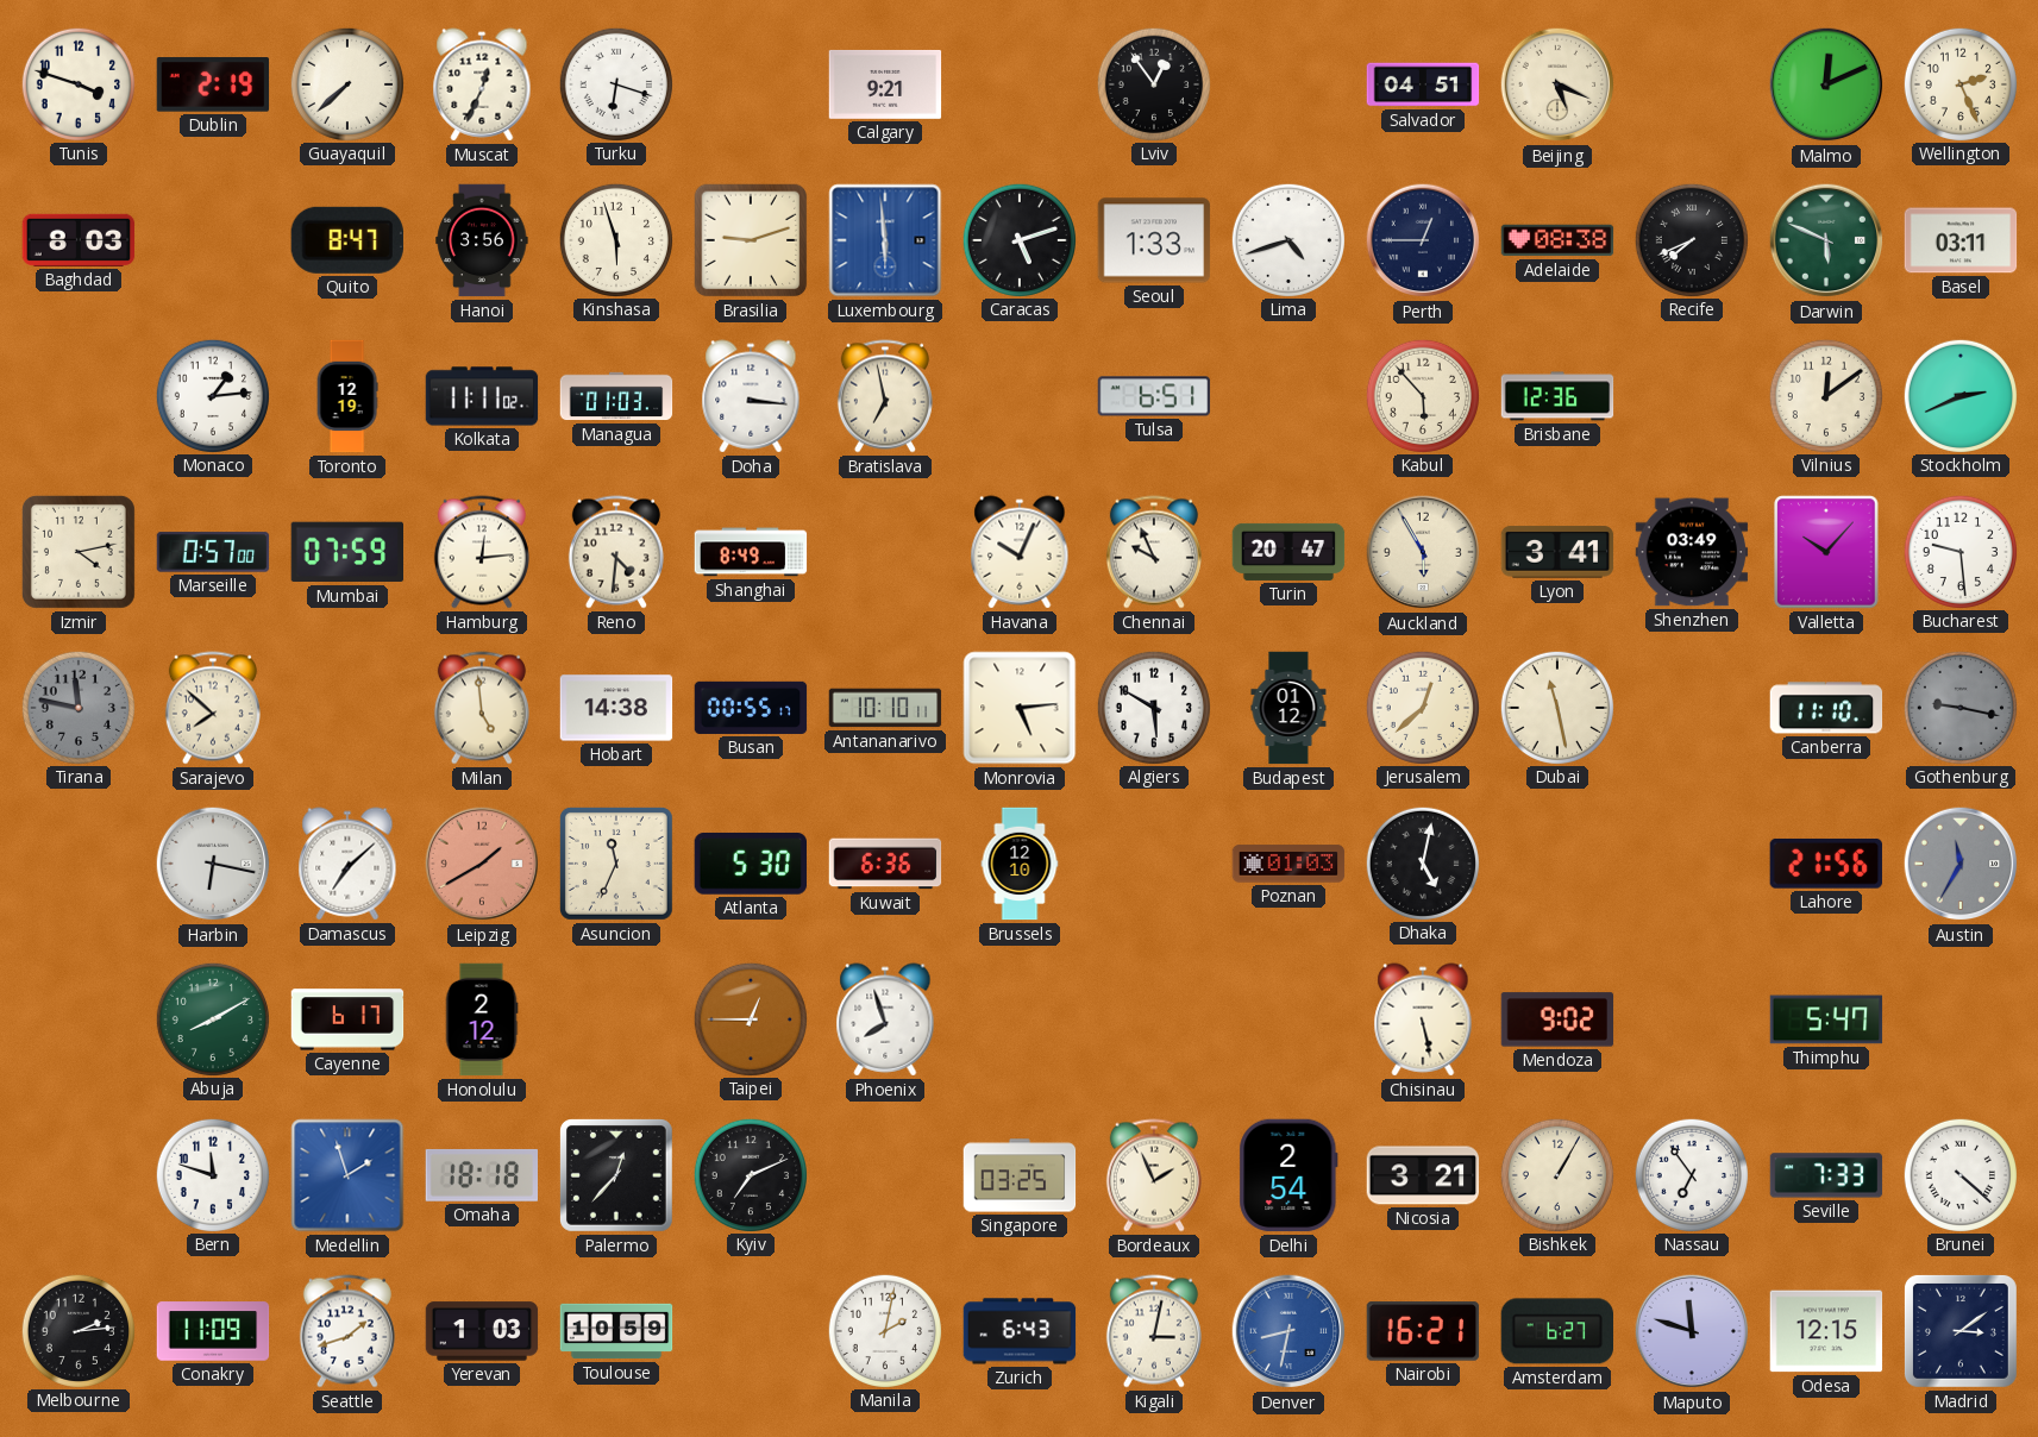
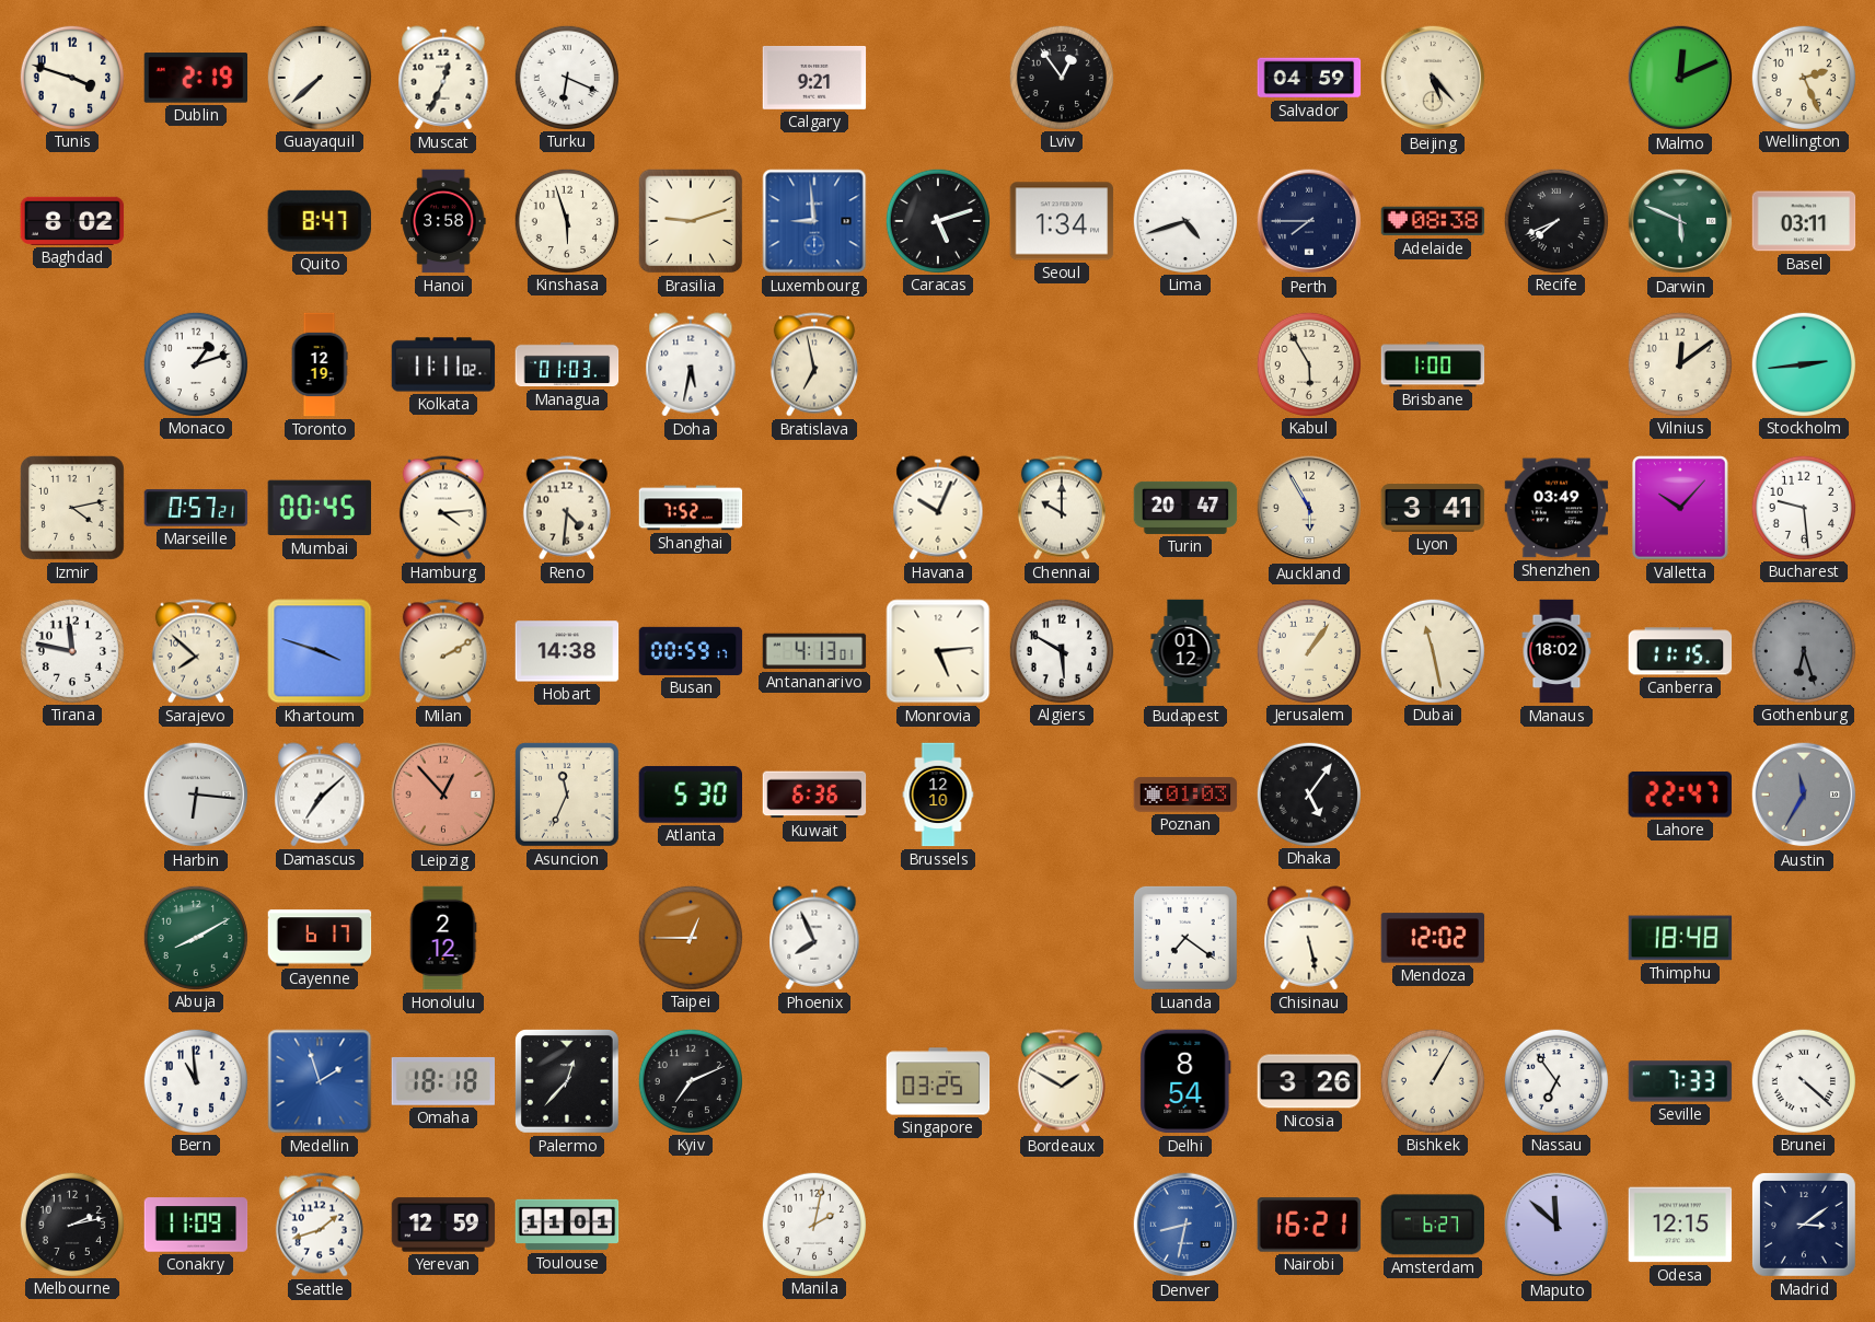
Turku: 6:18 -> 6:19
Salvador: 04:51 -> 04:59
Beijing: 5:19 -> 5:23
Baghdad: 8:03 -> 8:02
Hanoi: 3:56 -> 3:58
Luxembourg: 5:59 -> 8:59
Seoul: 1:33 -> 1:34
Perth: 12:45 -> 7:45
Monaco: 1:14 -> 1:12
Doha: 3:16 -> 5:32
Tulsa: 6:51 -> none
Kabul: 5:53 -> 5:55
Brisbane: 12:36 -> 1:00
Stockholm: 2:41 -> 2:44
Marseille: 0:57:00 -> 0:57:21
Mumbai: 07:59 -> 00:45
Hamburg: 12:14 -> 4:14
Shanghai: 8:49 -> 7:52
Chennai: 9:56 -> 10:00
Tirana dial: grey -> white
Khartoum: none -> 3:48
Milan: 4:59 -> 2:10
Busan: 00:55 -> 00:59
Antananarivo: 10:10 -> 4:13
Jerusalem: 12:38 -> 1:06
Manaus: none -> 18:02
Canberra: 11:10 -> 11:15
Gothenburg: 9:17 -> 6:27
Harbin: 6:17 -> 6:16
Leipzig: 1:40 -> 12:53
Dhaka: 5:02 -> 5:06
Lahore: 21:56 -> 22:47
Phoenix: 7:57 -> 7:56
Luanda: none -> 7:21
Mendoza: 9:02 -> 12:02
Thimphu: 5:47 -> 18:48
Bern: 11:48 -> 10:59
Bordeaux: 1:56 -> 1:50
Delhi: 2:54 -> 8:54
Nicosia: 3:21 -> 3:26
Melbourne: 2:14 -> 2:13
Yerevan: 1:03 -> 12:59
Toulouse: 10:59 -> 11:01
Zurich: 6:43 -> none
Kigali: 3:02 -> none
Maputo: 11:48 -> 11:52
